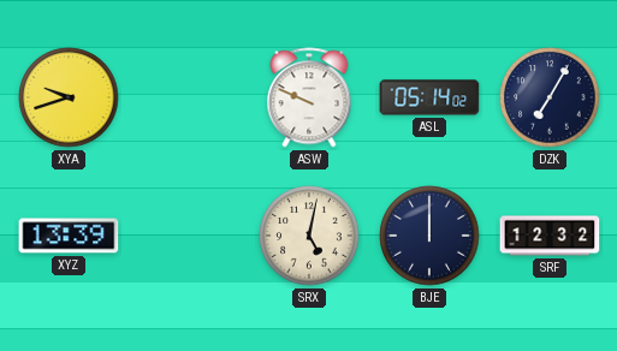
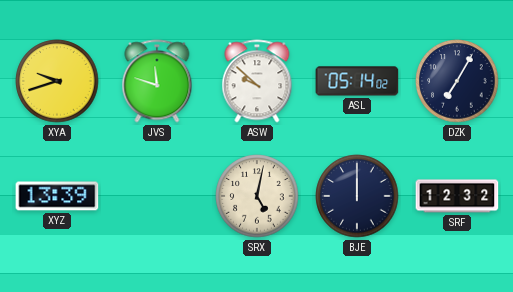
JVS: none -> 11:48
ASW: 9:49 -> 9:52
